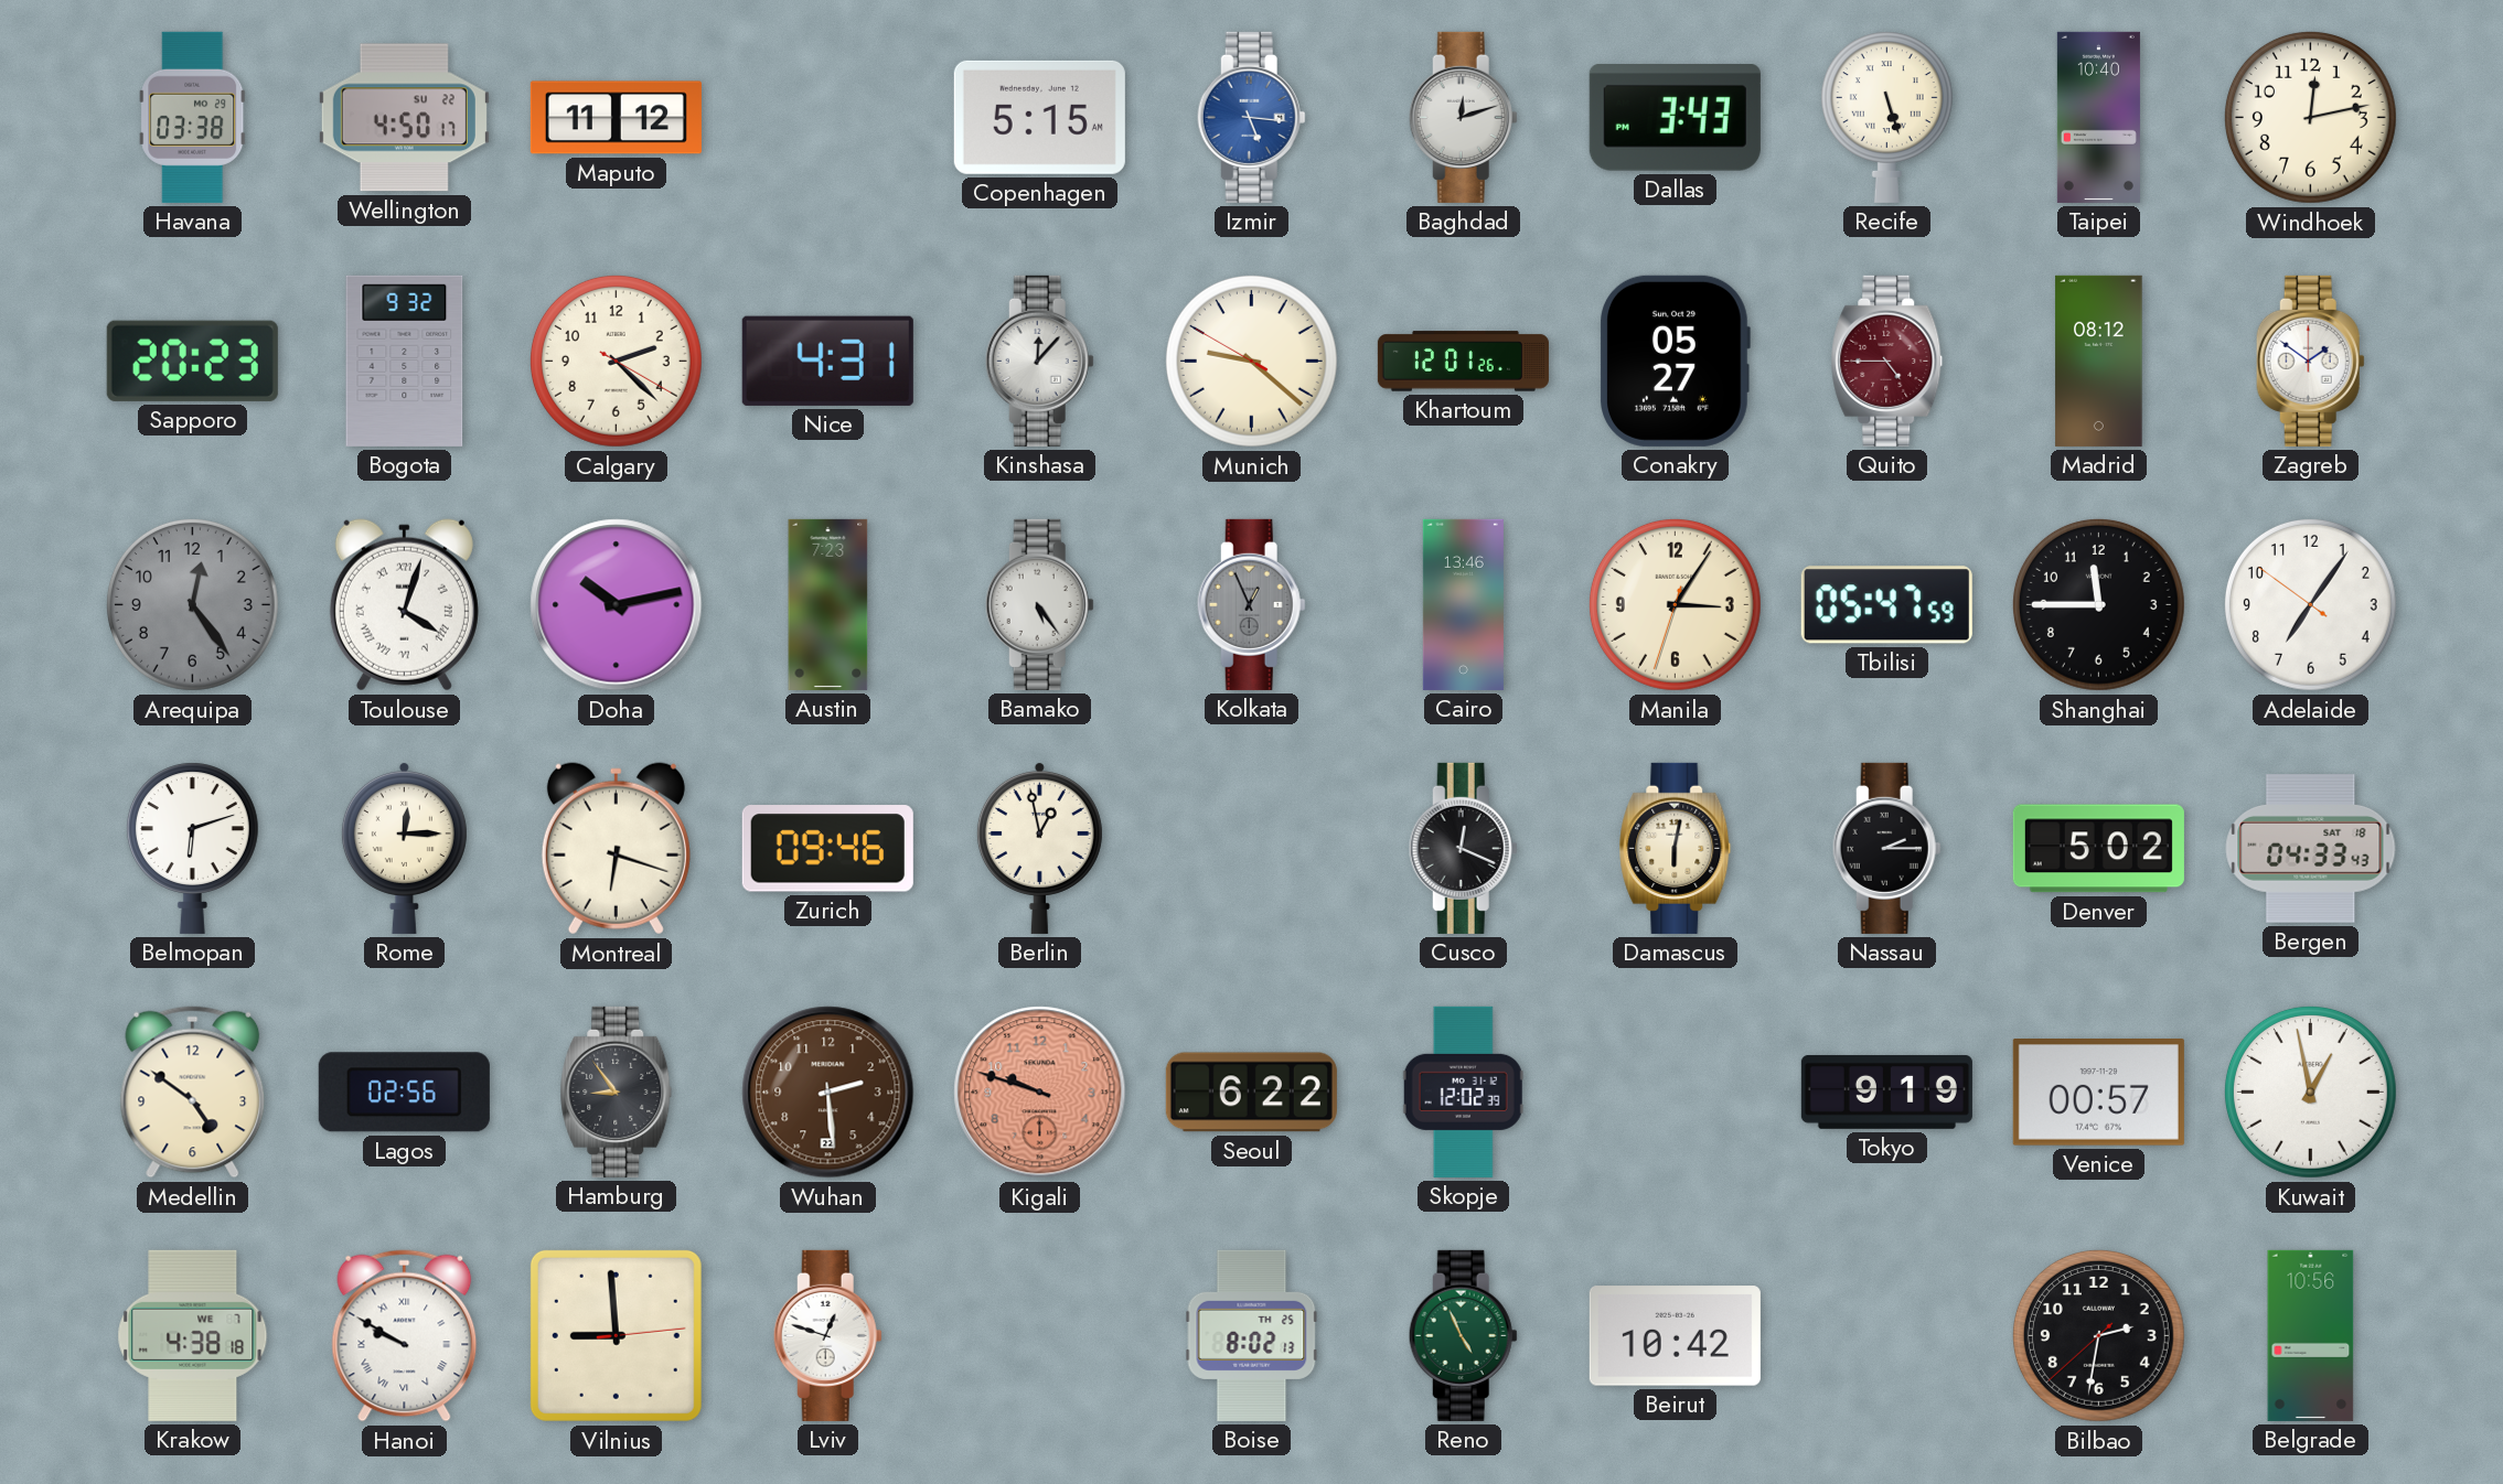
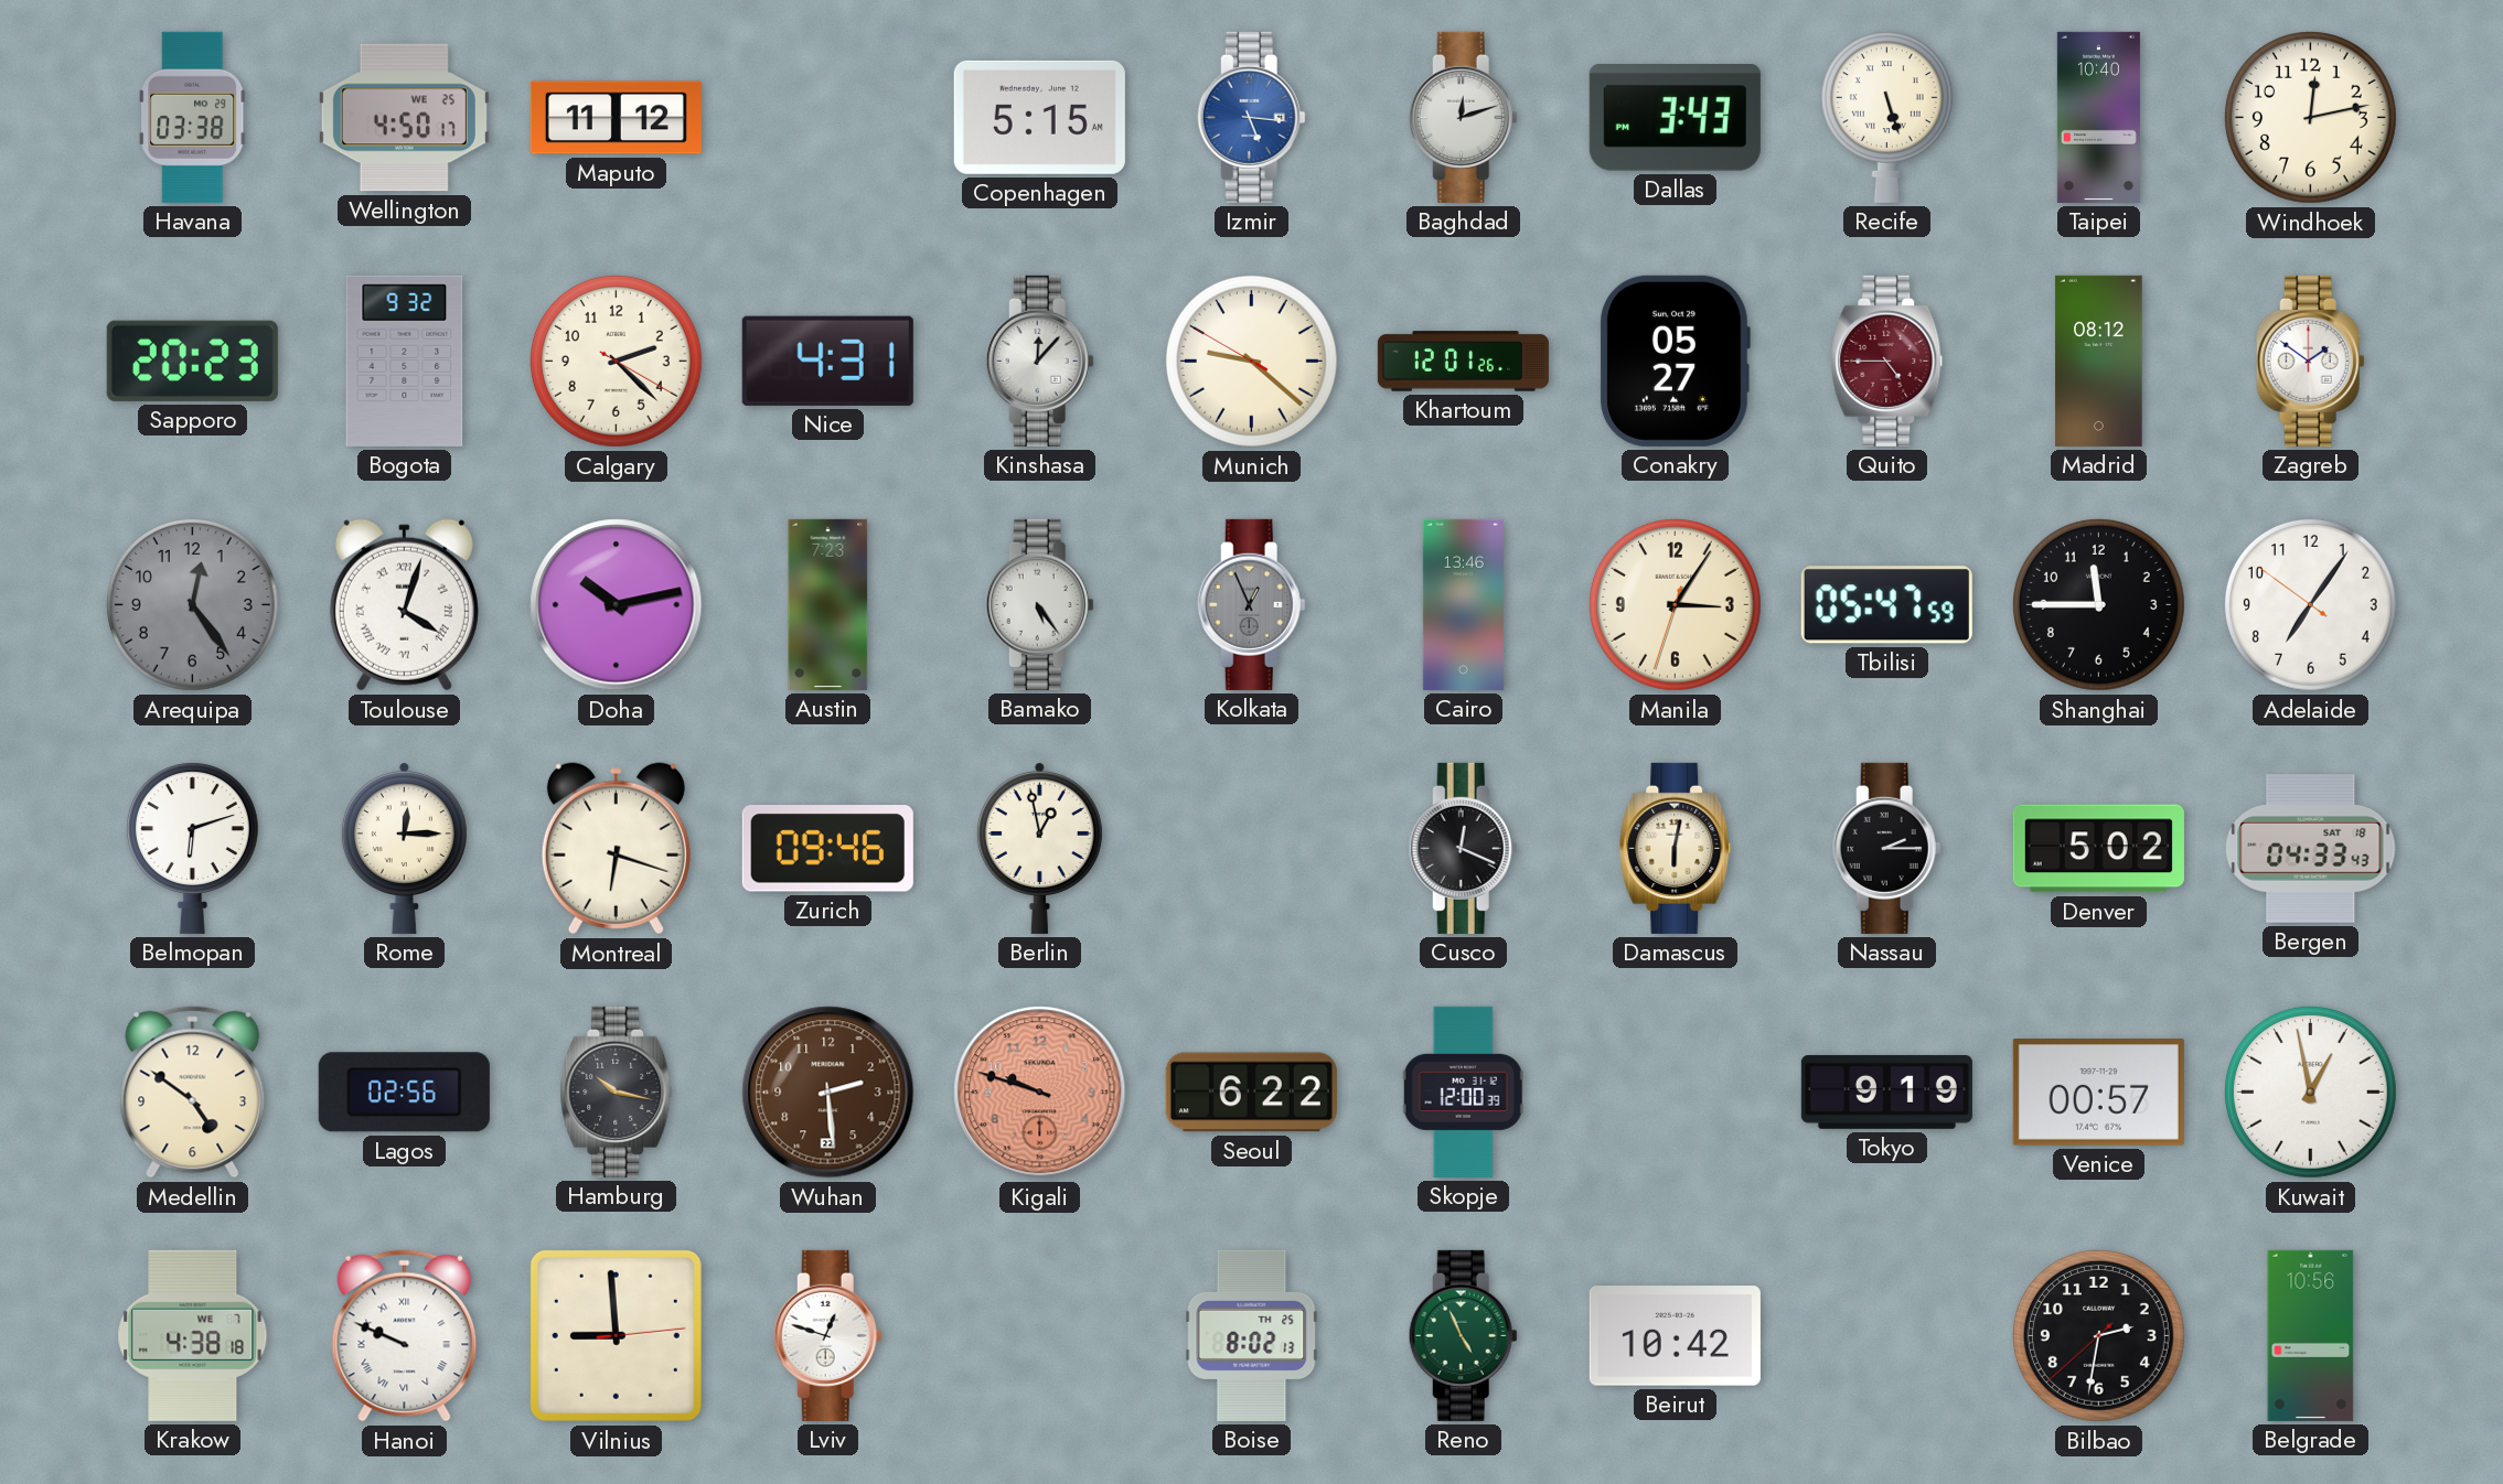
Wellington date: SU 22 -> WE 25
Hamburg: 8:54 -> 10:17
Skopje: 12:02 -> 12:00
Hanoi: 9:50 -> 9:49
